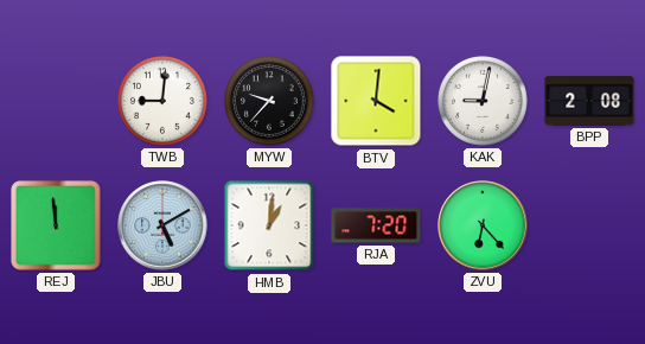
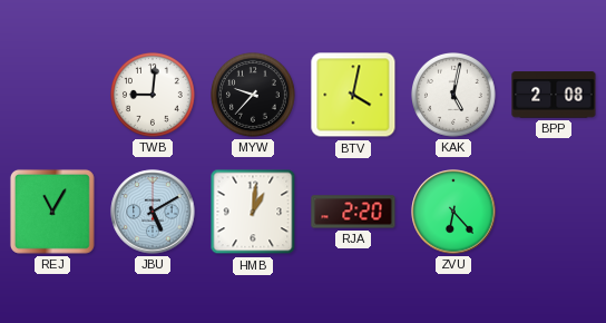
BTV: 4:01 -> 4:02
KAK: 9:02 -> 5:02
REJ: 11:59 -> 11:05
RJA: 7:20 -> 2:20
